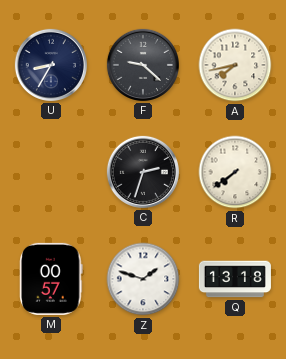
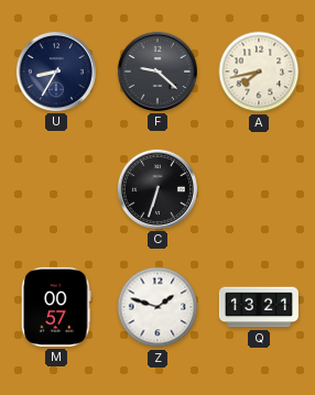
C: 2:33 -> 6:33
R: 7:39 -> none
Q: 13:18 -> 13:21
